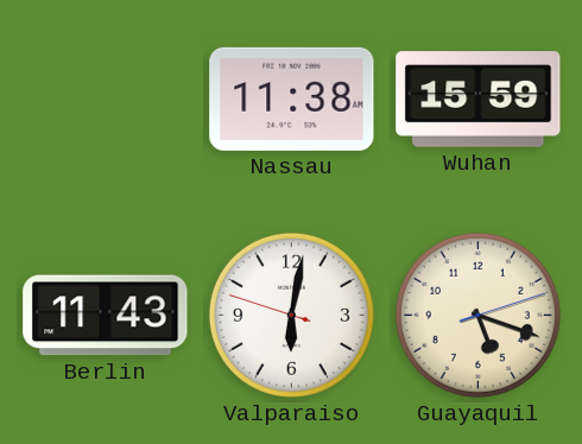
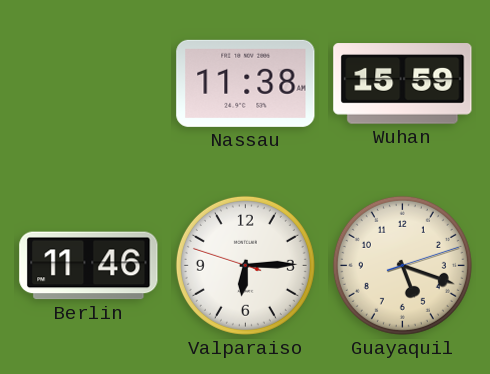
Berlin: 11:43 -> 11:46
Valparaiso: 6:01 -> 6:14
